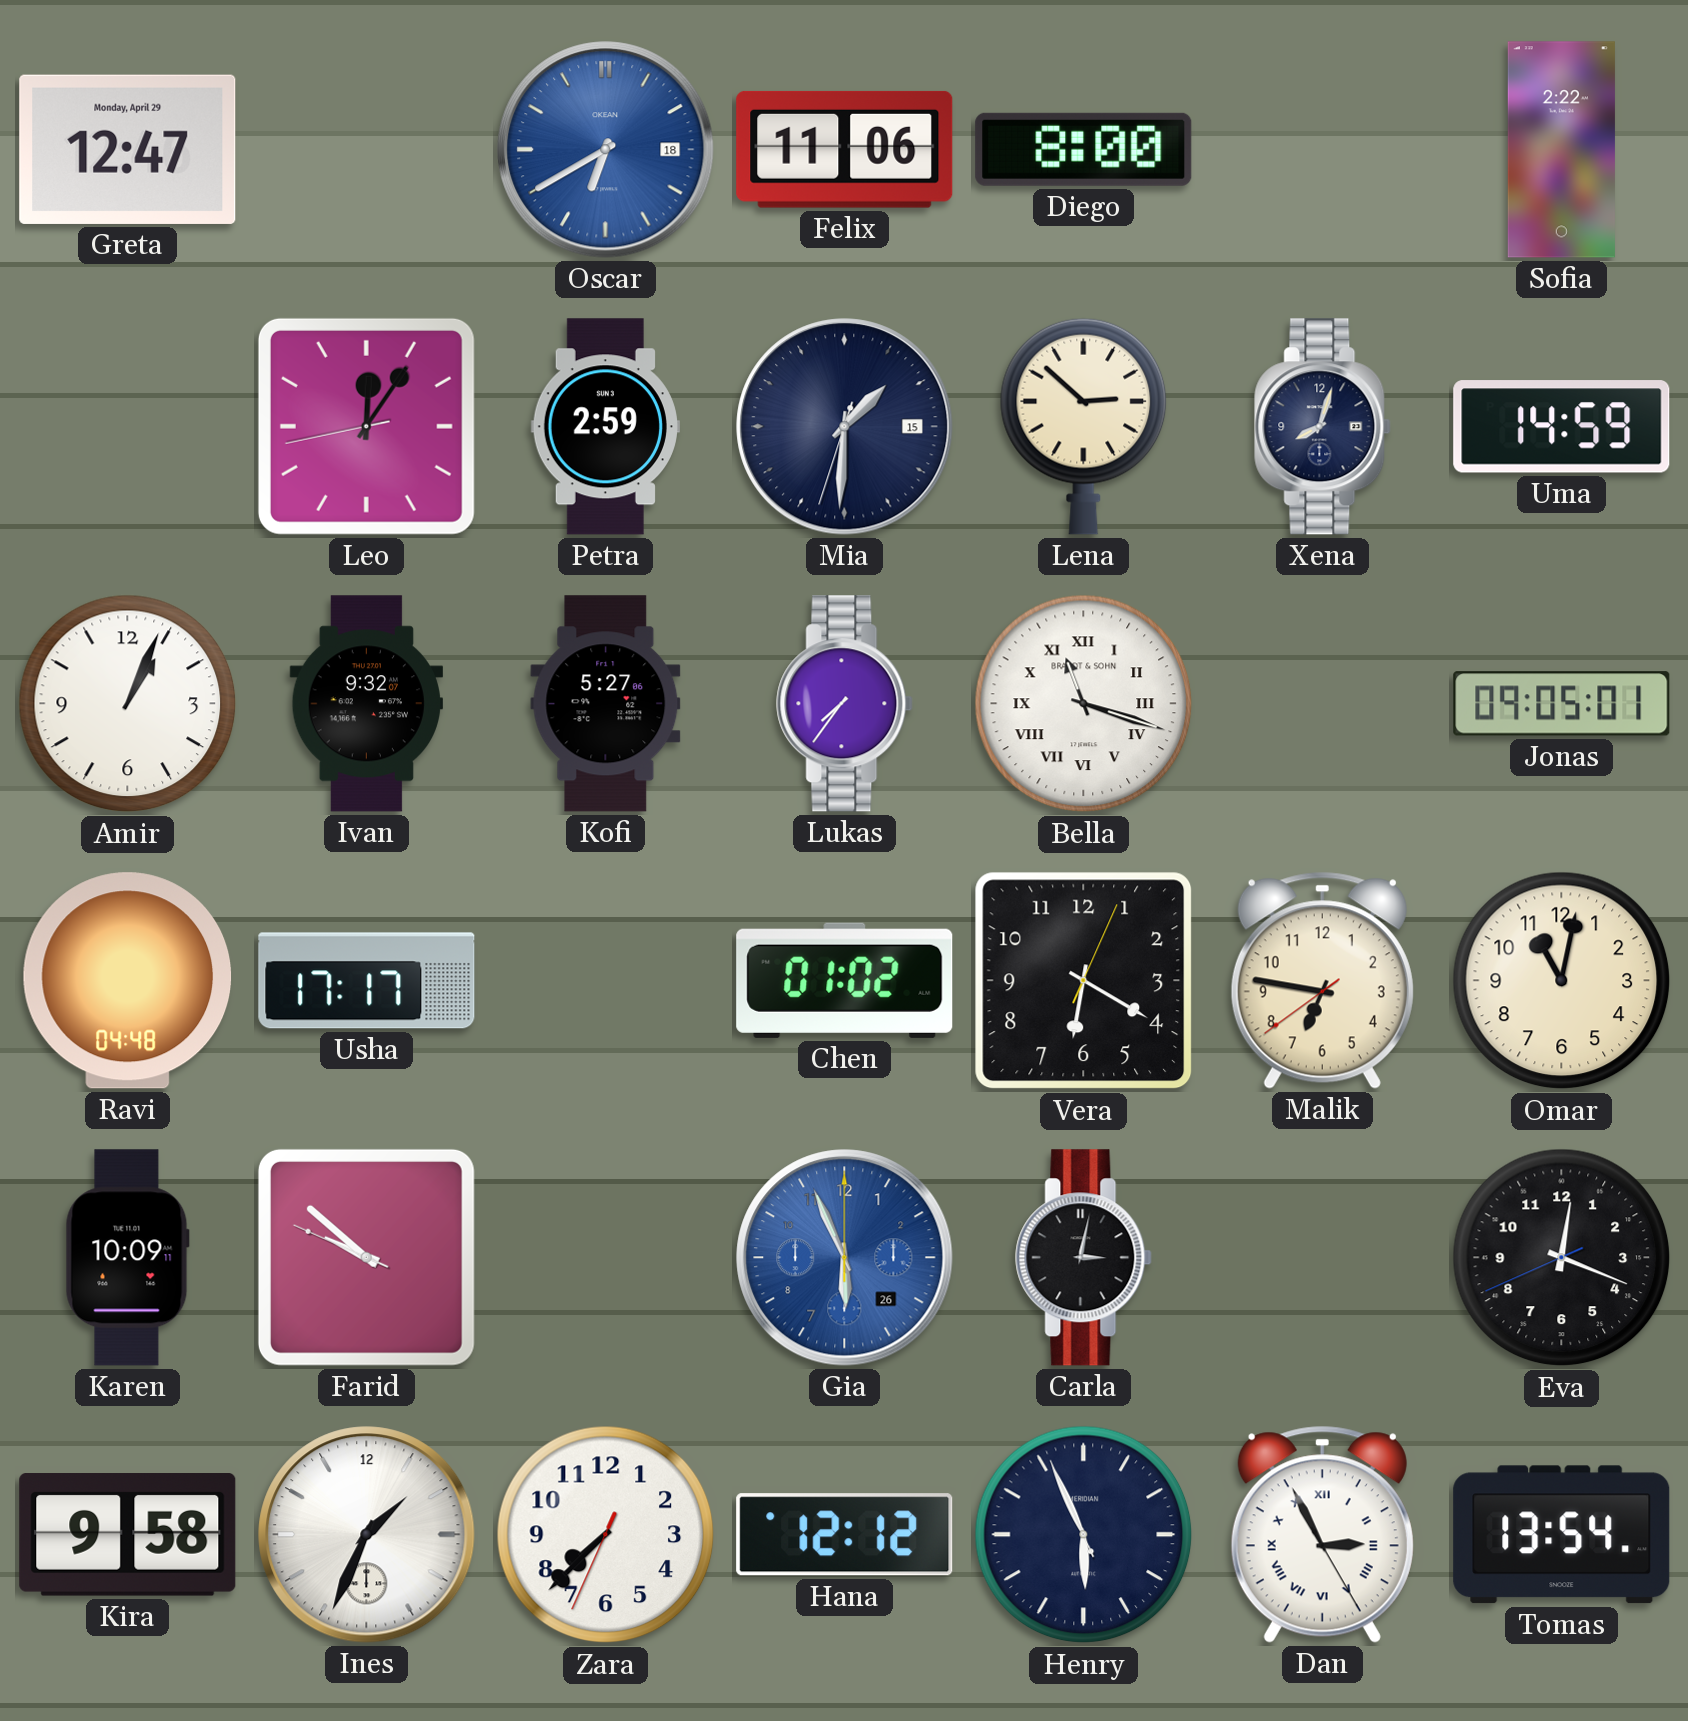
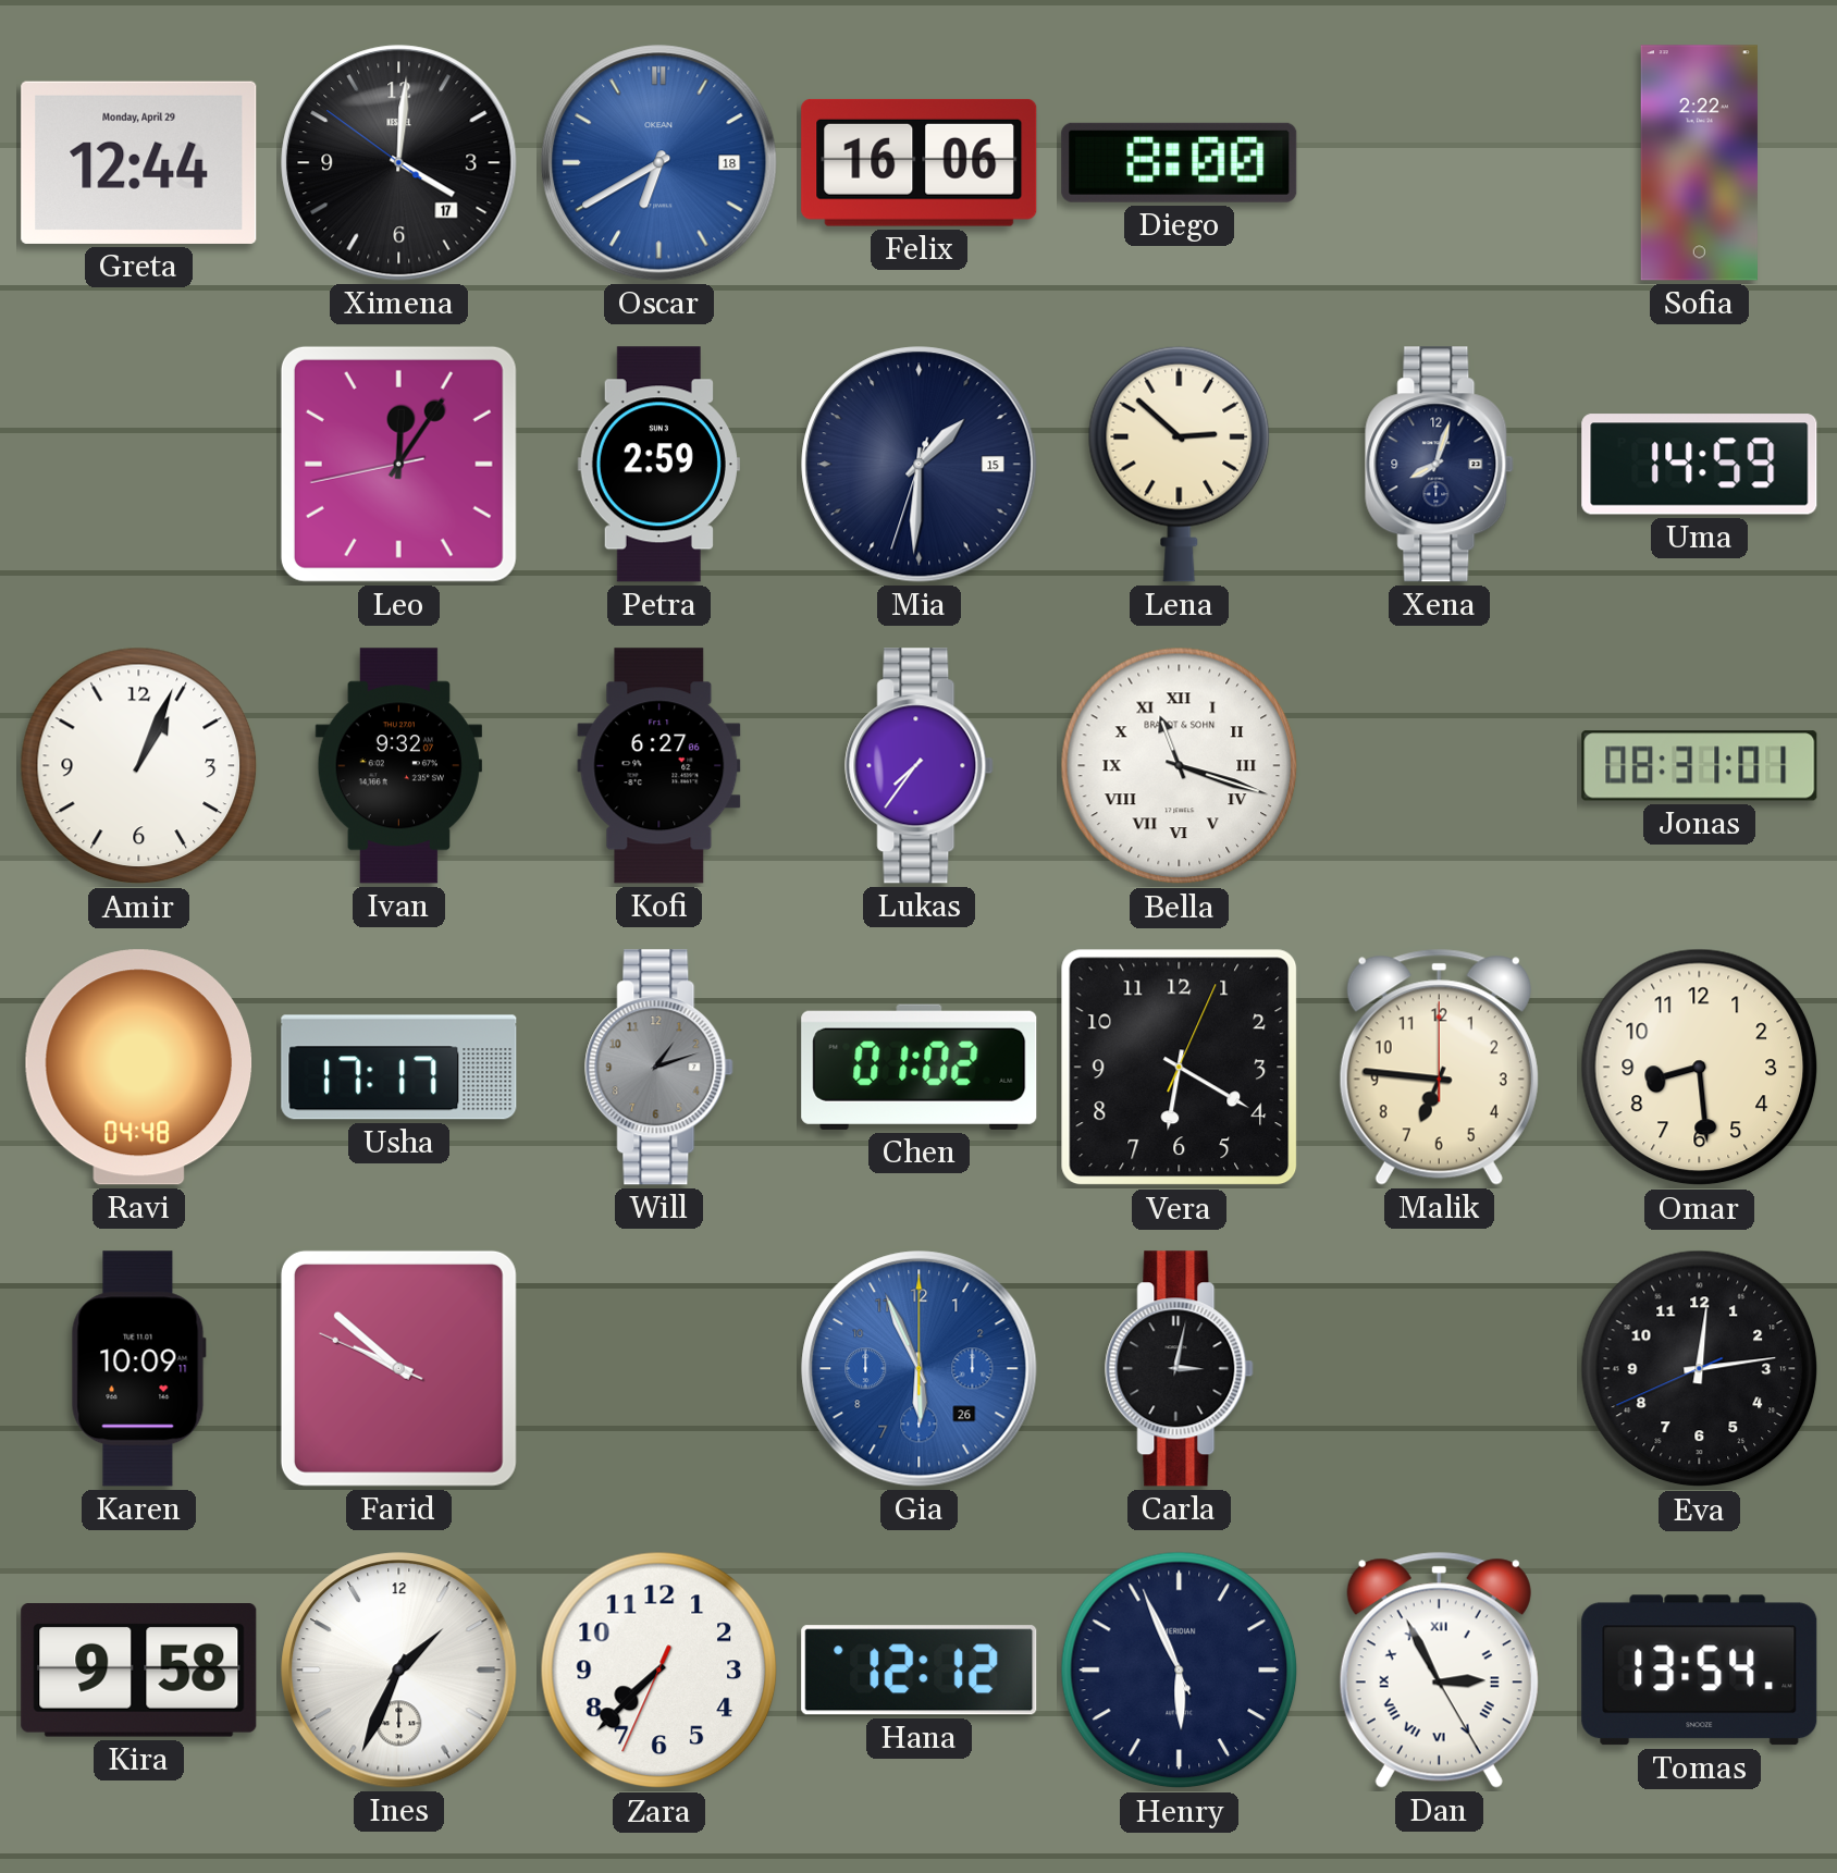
Greta: 12:47 -> 12:44
Ximena: none -> 4:00
Felix: 11:06 -> 16:06
Kofi: 5:27 -> 6:27
Jonas: 09:05 -> 08:31
Will: none -> 1:12
Malik: 6:46:39 -> 6:46:00
Omar: 11:02 -> 8:29
Eva: 12:18 -> 12:13
